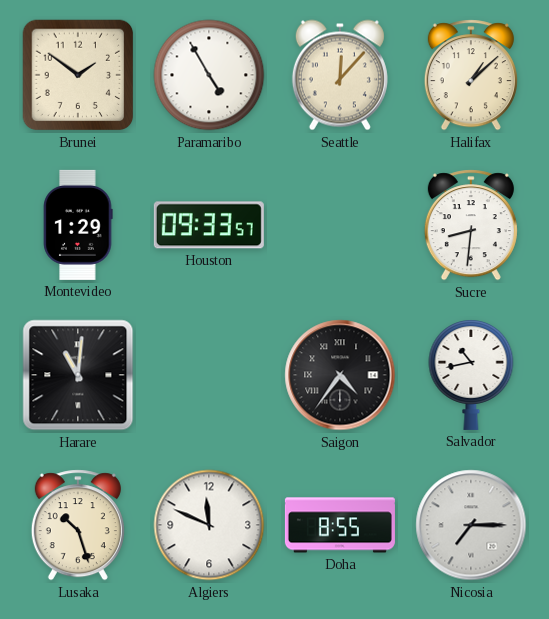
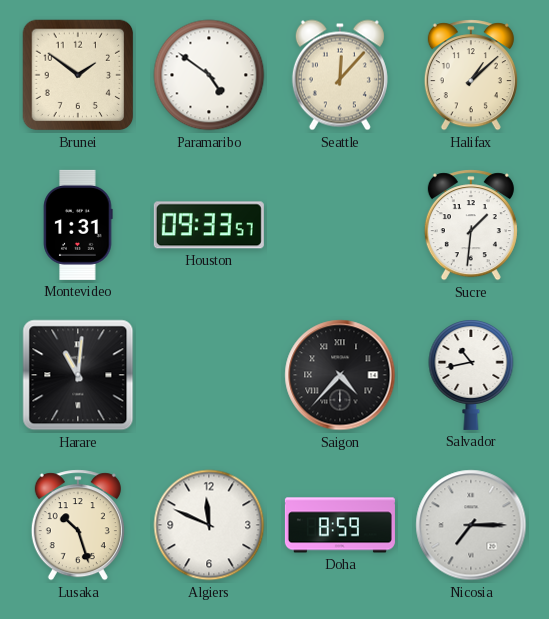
Paramaribo: 4:55 -> 4:51
Montevideo: 1:29 -> 1:31
Sucre: 8:31 -> 1:31
Saigon: 4:36 -> 4:37
Doha: 8:55 -> 8:59
